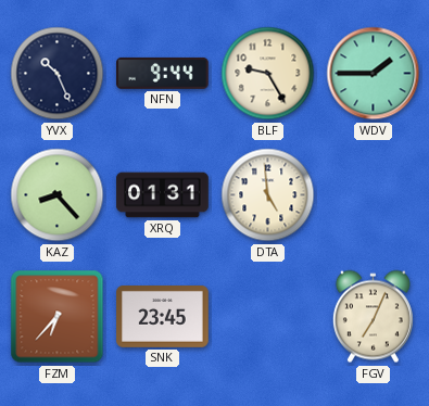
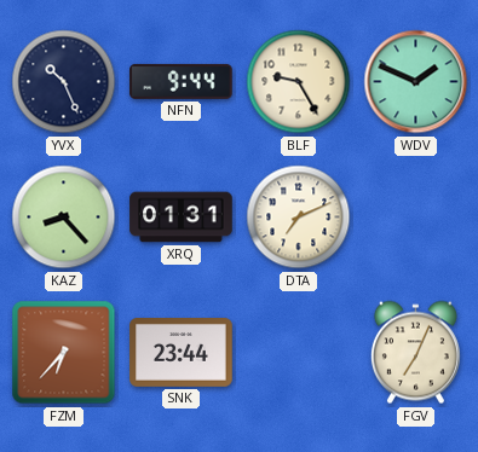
WDV: 1:45 -> 1:49
DTA: 4:59 -> 7:11
SNK: 23:45 -> 23:44
